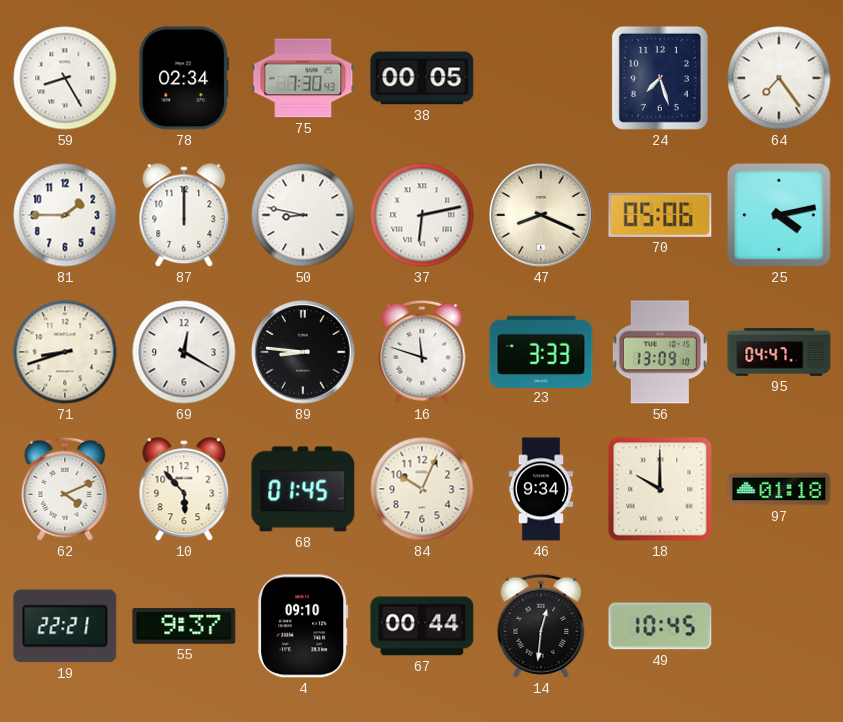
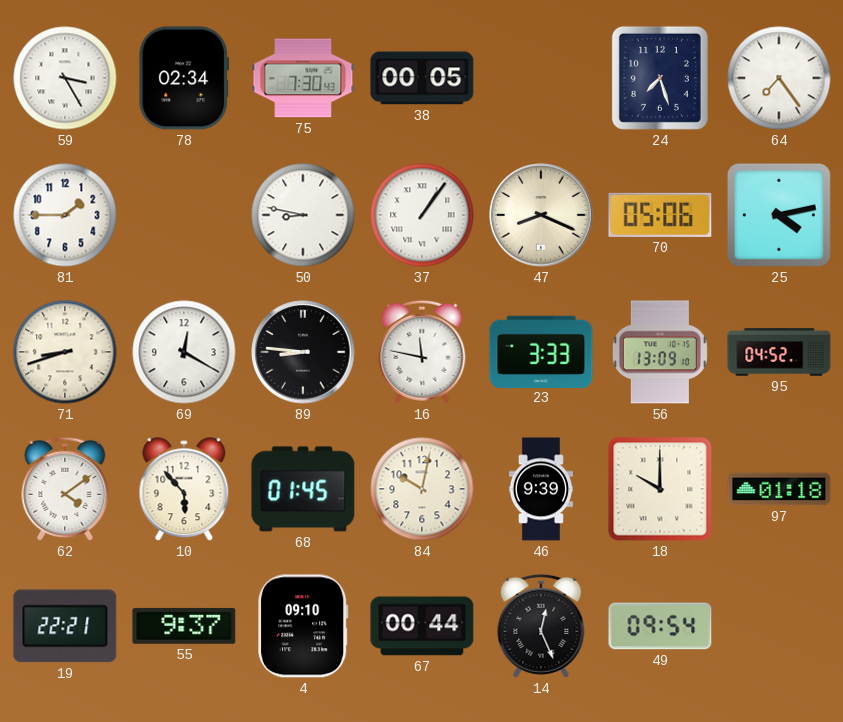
59: 8:25 -> 3:25
87: 12:00 -> none
37: 6:13 -> 1:06
16: 11:48 -> 11:47
95: 04:47 -> 04:52
62: 4:11 -> 4:09
84: 10:04 -> 10:02
46: 9:34 -> 9:39
14: 12:31 -> 12:26
49: 10:45 -> 09:54
